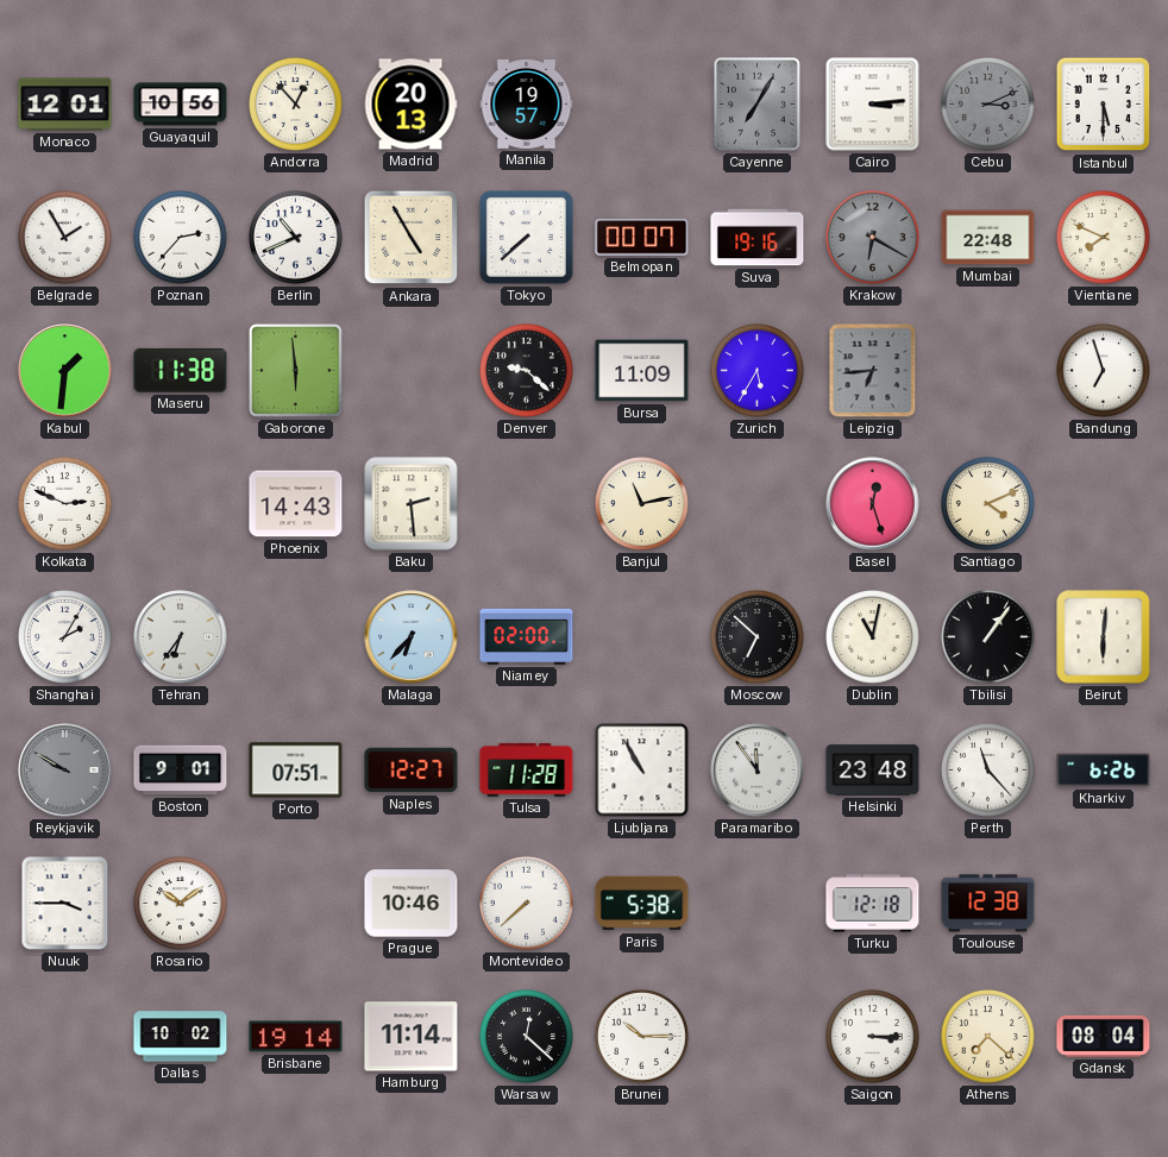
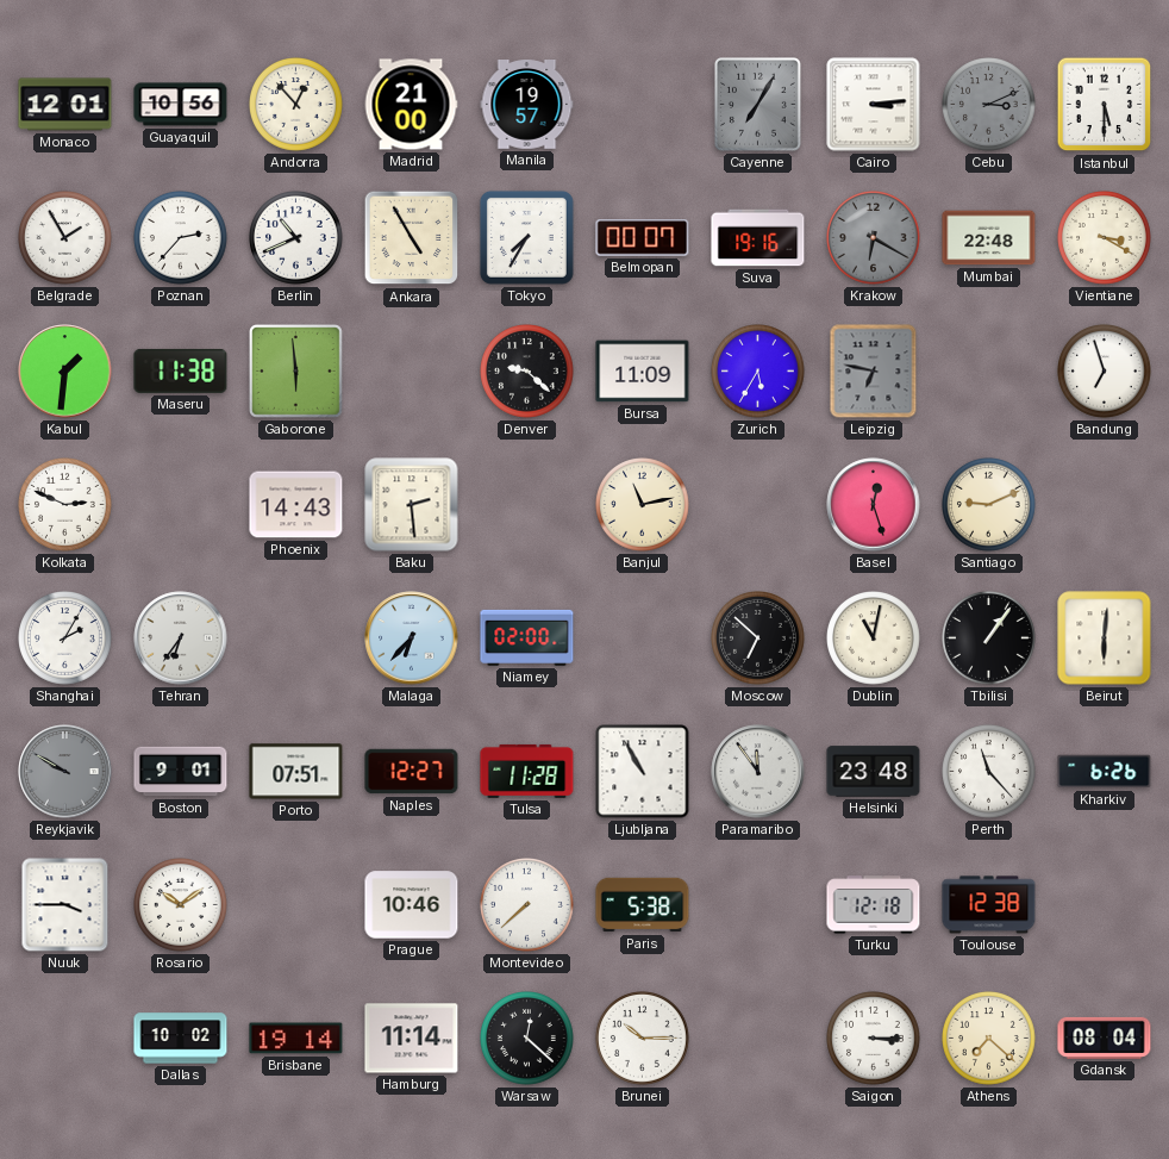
Madrid: 20:13 -> 21:00
Tokyo: 7:38 -> 7:35
Vientiane: 7:49 -> 3:20
Leipzig: 6:44 -> 6:47
Santiago: 4:11 -> 9:11
